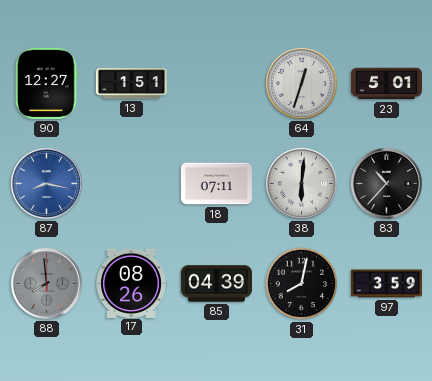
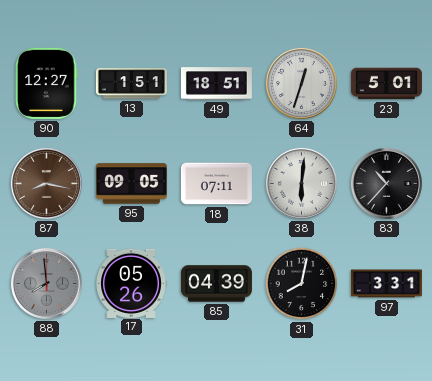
49: none -> 18:51
87 dial: blue -> brown
95: none -> 09:05
17: 08:26 -> 05:26
97: 3:59 -> 3:31
